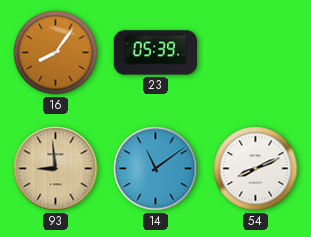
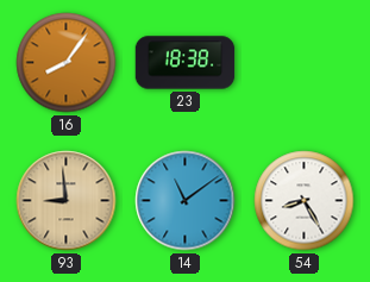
23: 05:39 -> 18:38
54: 8:11 -> 8:25
